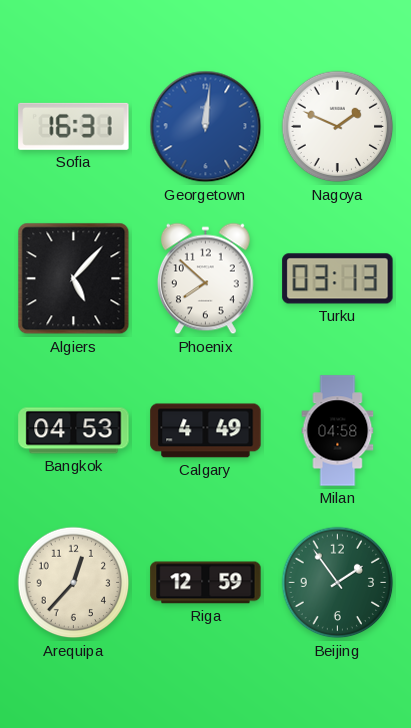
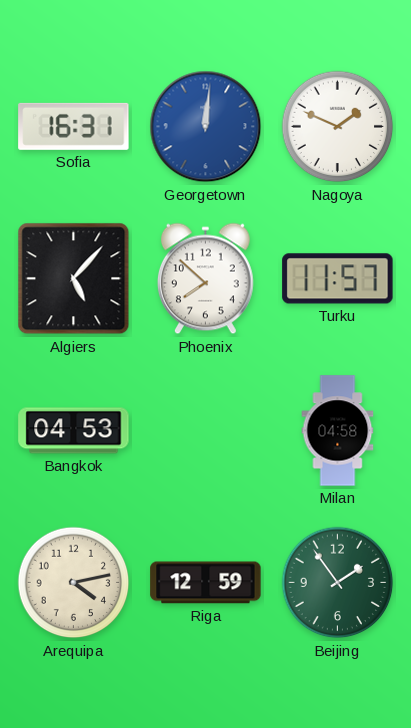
Turku: 03:13 -> 11:57
Calgary: 4:49 -> none
Arequipa: 12:37 -> 4:13
